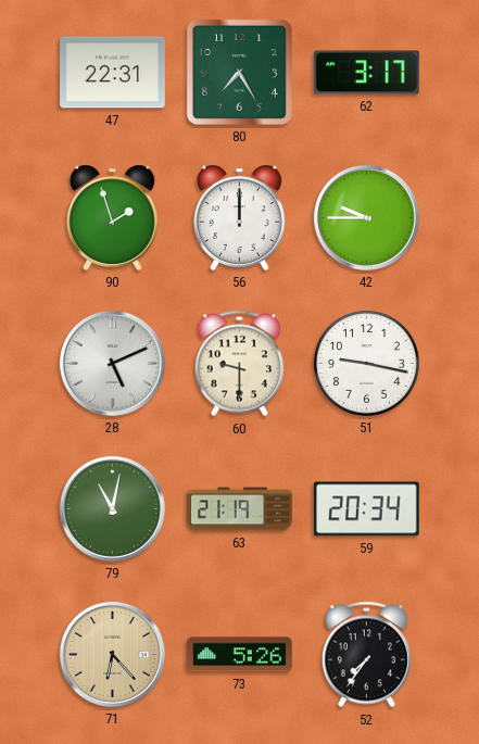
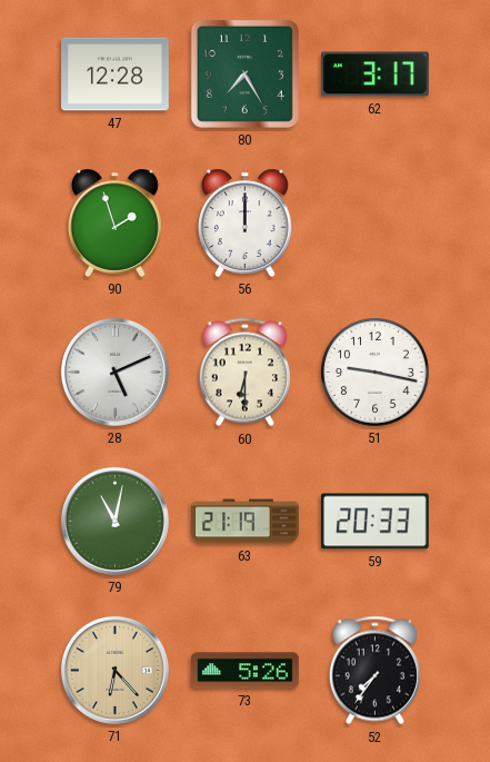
47: 22:31 -> 12:28
42: 9:45 -> none
60: 9:30 -> 6:30
59: 20:34 -> 20:33
